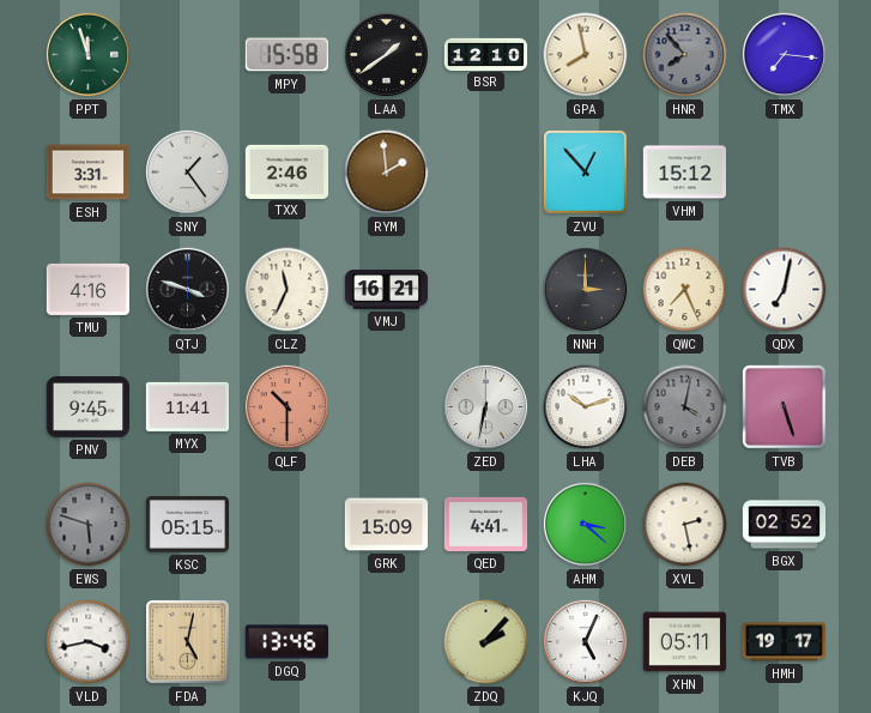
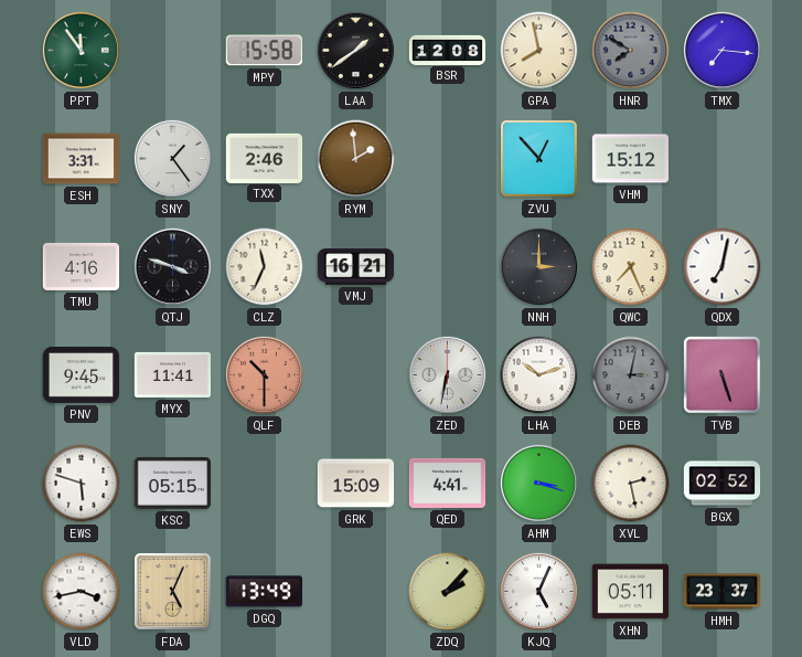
PPT: 11:57 -> 11:54
BSR: 12:10 -> 12:08
HNR: 7:53 -> 7:50
DEB: 4:02 -> 3:02
EWS dial: grey -> white
AHM: 3:22 -> 3:18
FDA: 5:02 -> 5:04
DGQ: 13:46 -> 13:49
HMH: 19:17 -> 23:37
